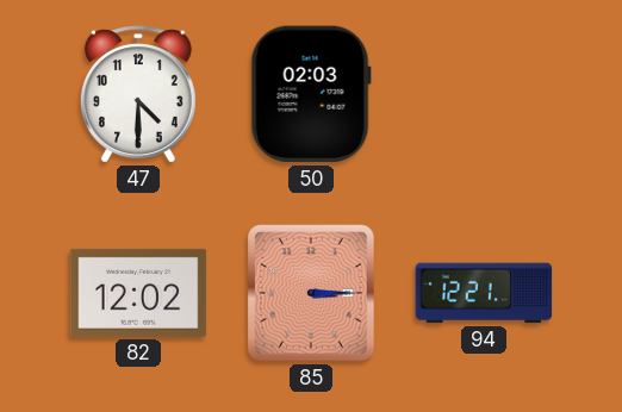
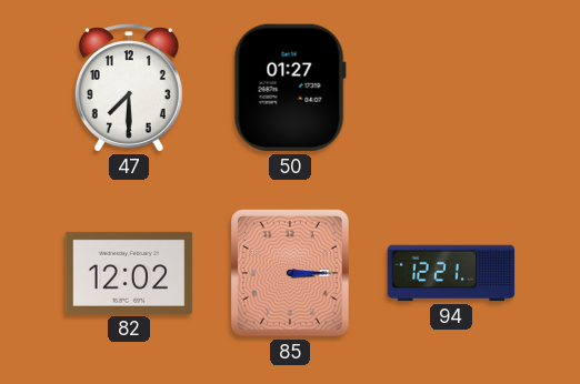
47: 4:30 -> 7:30
50: 02:03 -> 01:27
